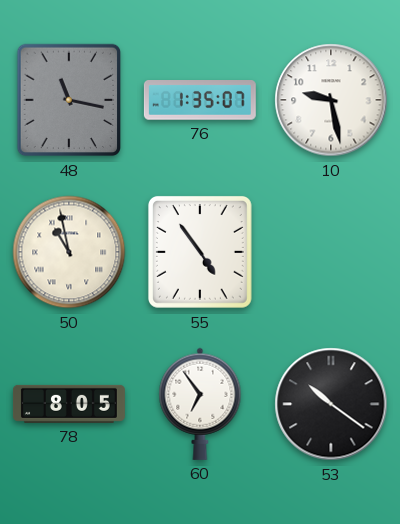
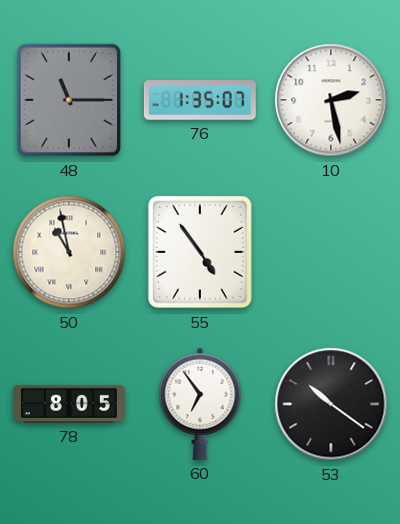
48: 11:17 -> 11:15
10: 9:28 -> 2:28
